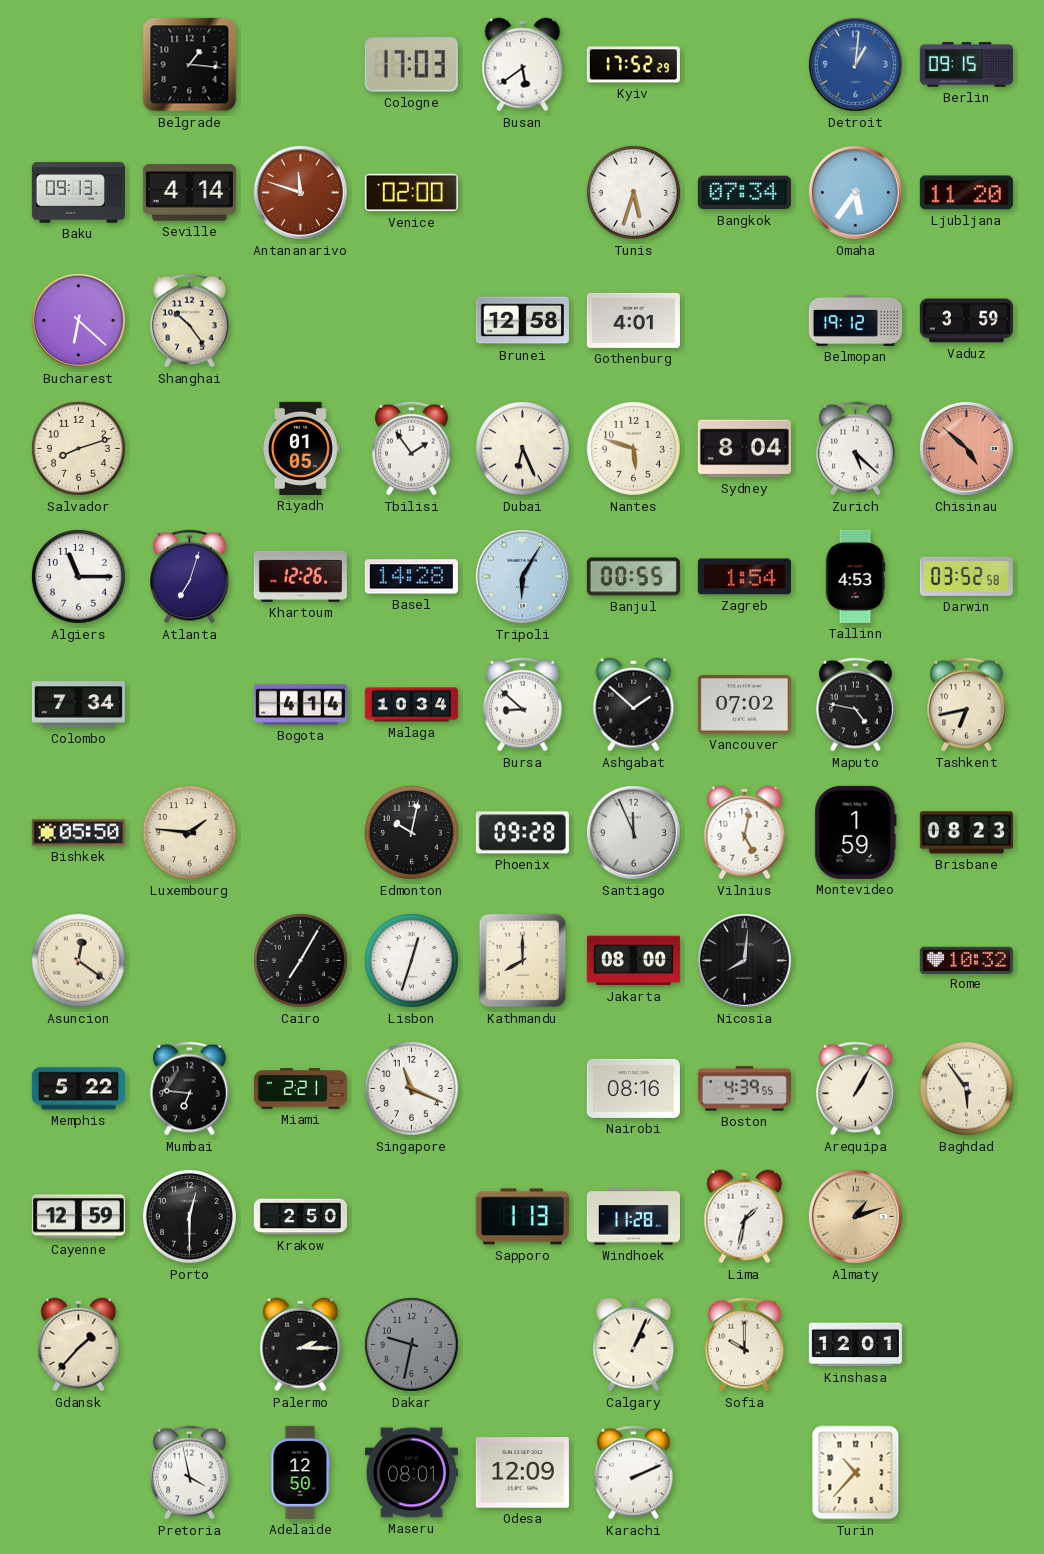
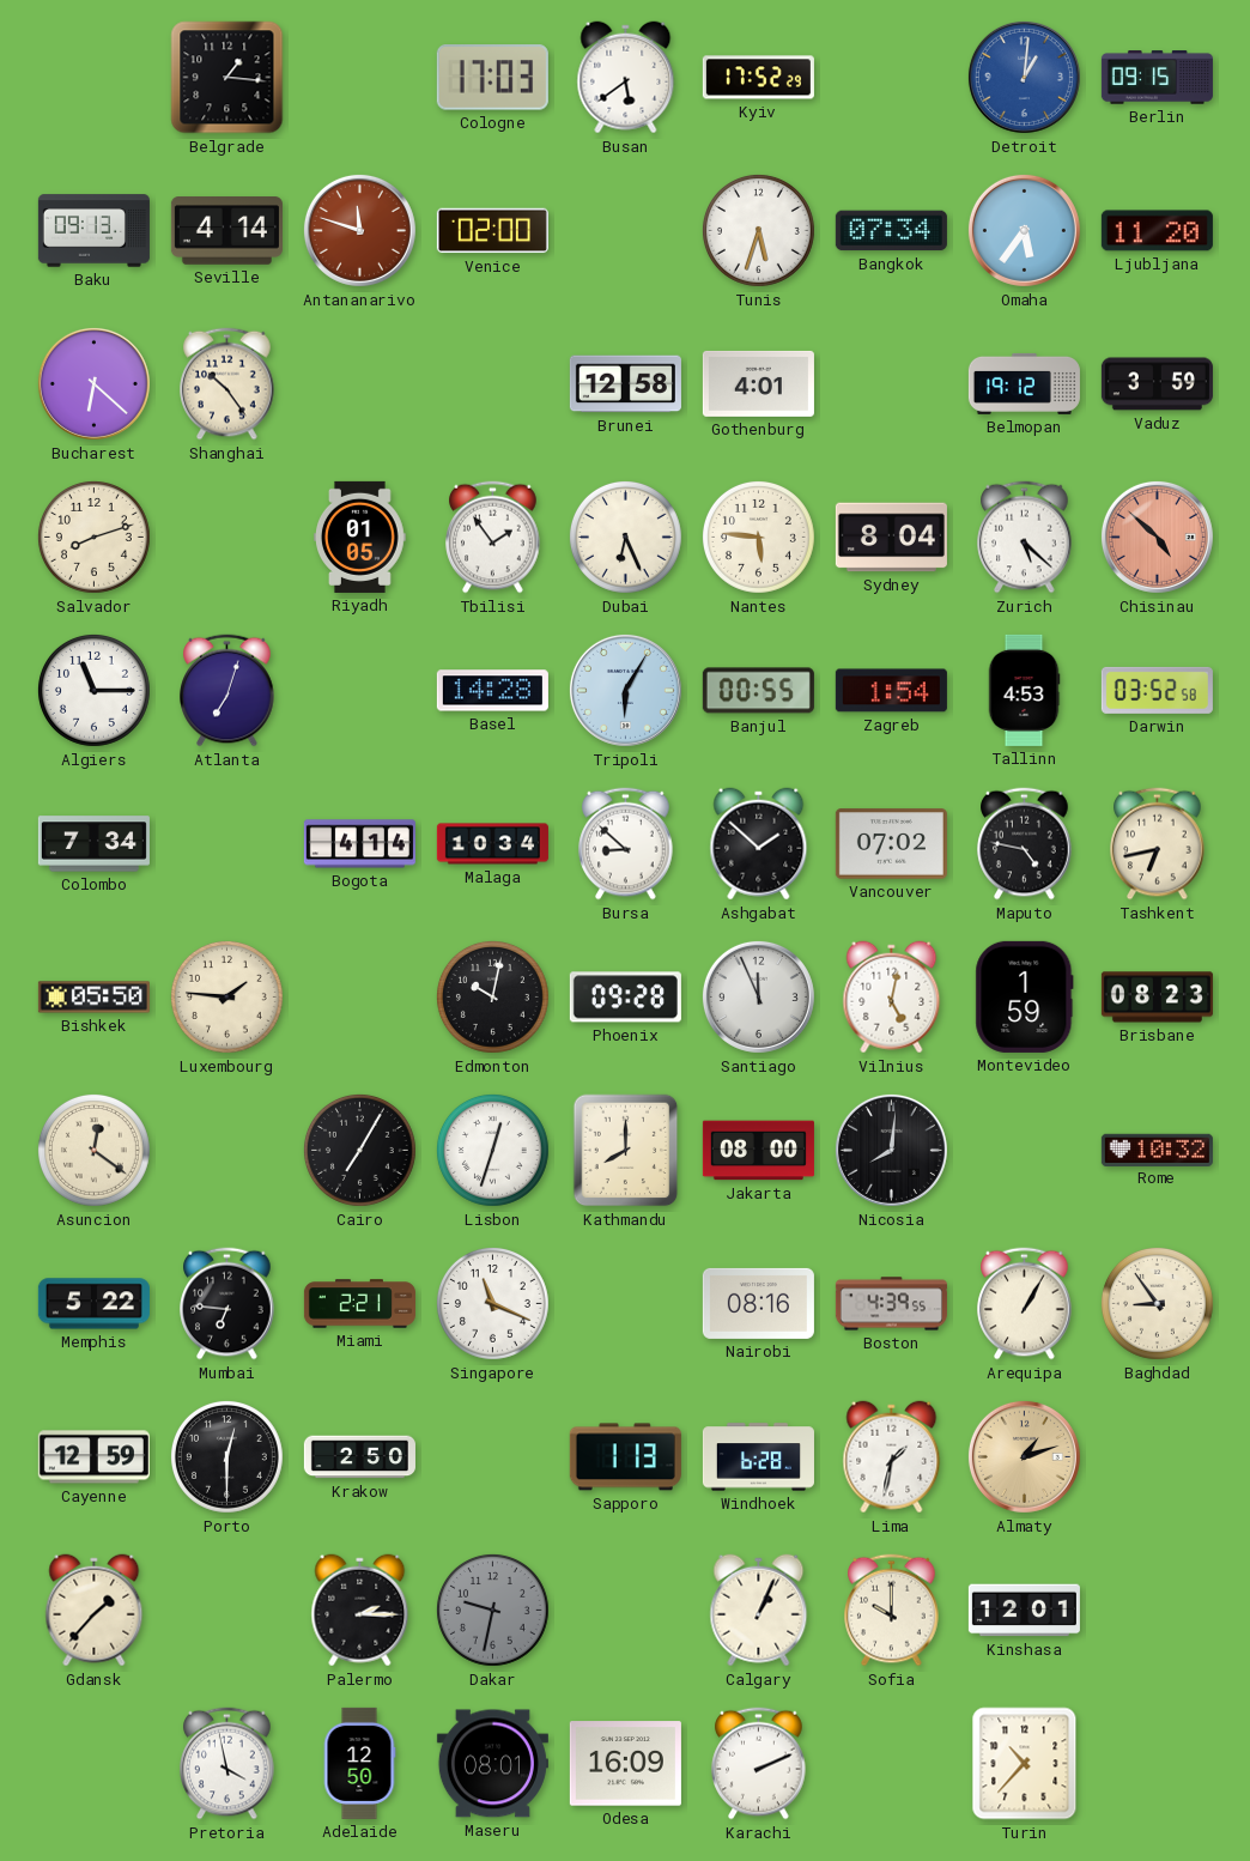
Nantes: 5:48 -> 5:46
Khartoum: 12:26 -> none
Baghdad: 5:54 -> 8:54
Windhoek: 11:28 -> 6:28
Odesa: 12:09 -> 16:09
